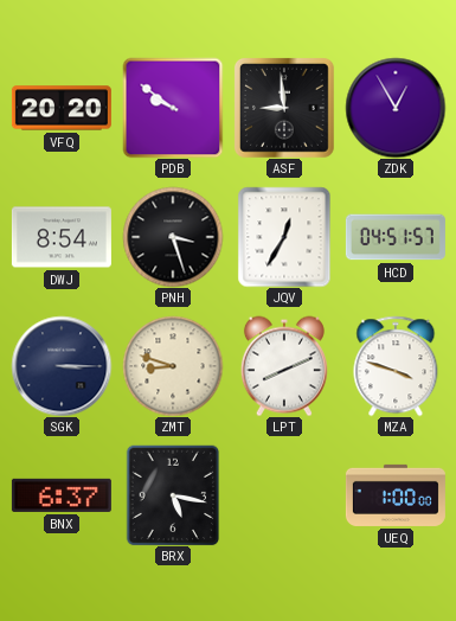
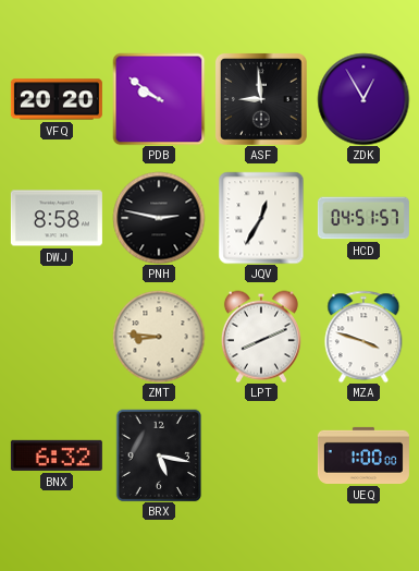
DWJ: 8:54 -> 8:58
PNH: 3:27 -> 2:47
SGK: 3:15 -> none
ZMT: 8:48 -> 8:46
BNX: 6:37 -> 6:32
